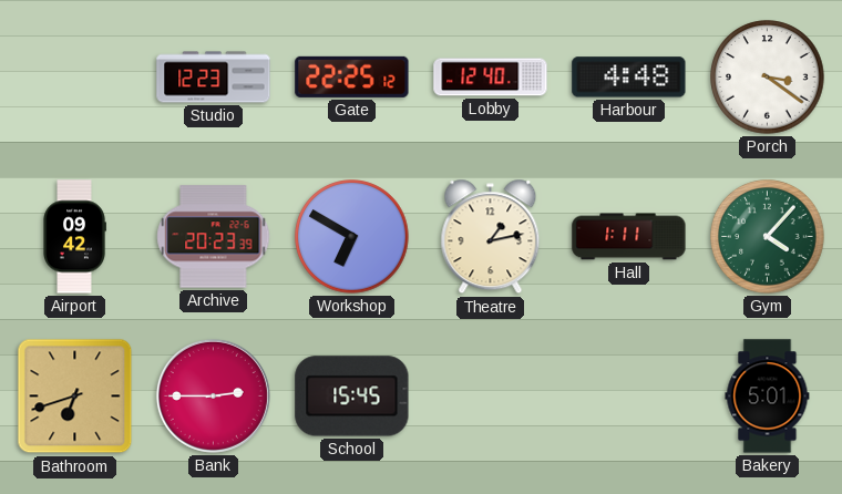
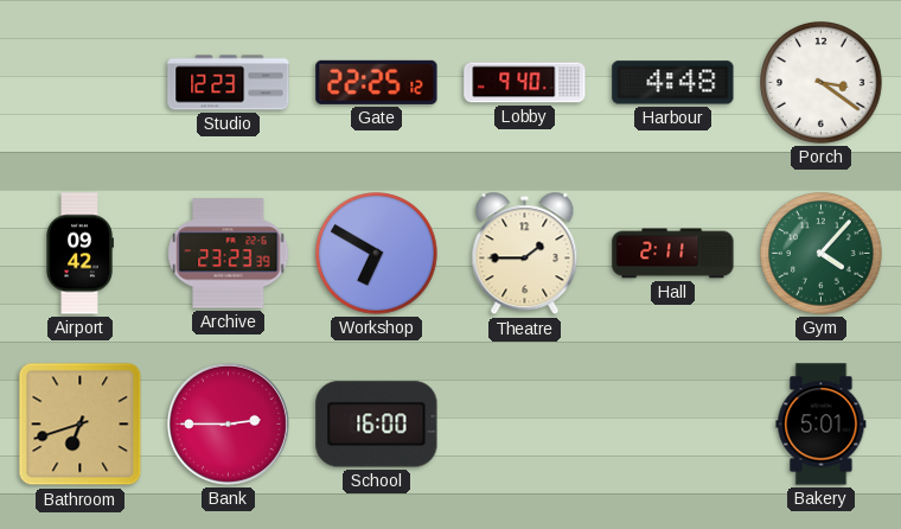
Lobby: 12:40 -> 9:40
Archive: 20:23 -> 23:23
Theatre: 1:13 -> 1:45
Hall: 1:11 -> 2:11
School: 15:45 -> 16:00
